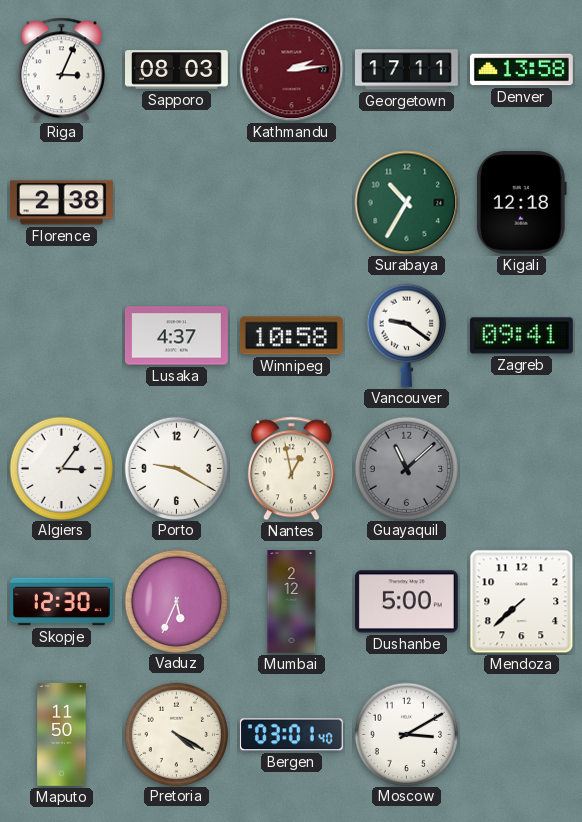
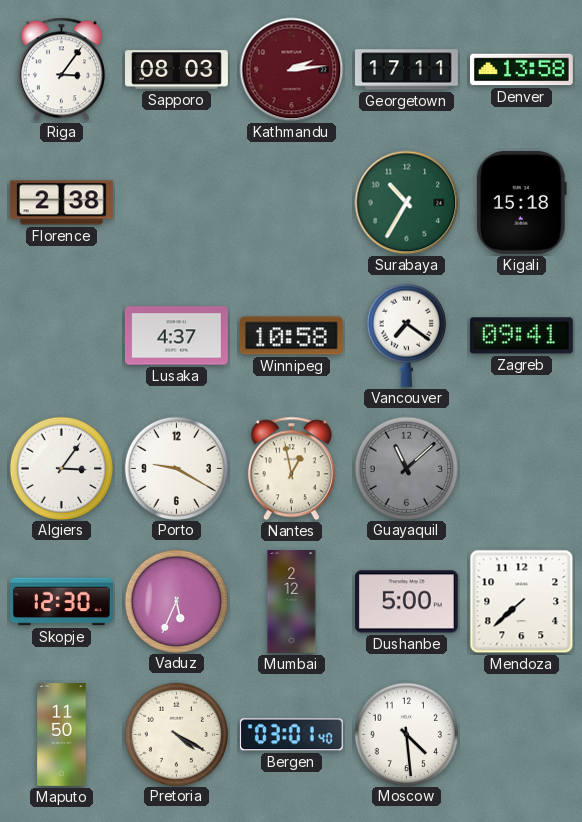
Riga: 3:04 -> 3:06
Kigali: 12:18 -> 15:18
Vancouver: 9:21 -> 7:21
Moscow: 3:10 -> 4:29
